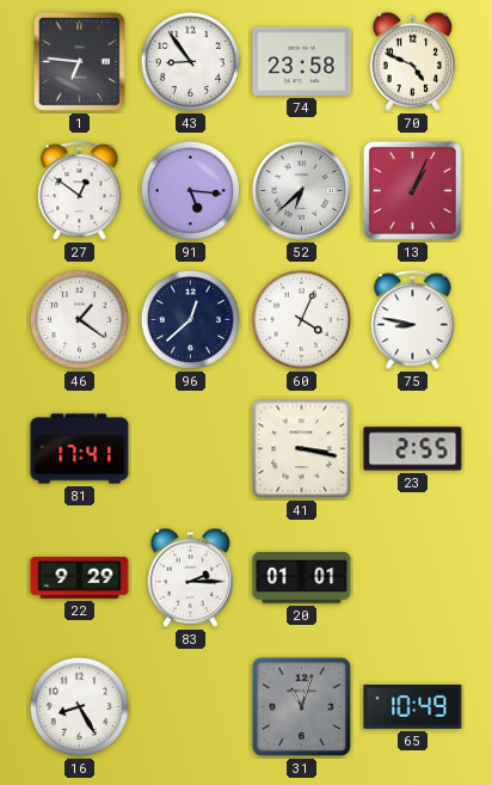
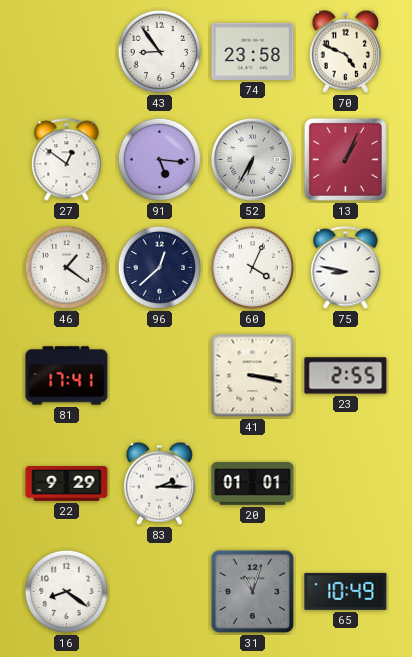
1: 6:46 -> none
52: 6:38 -> 6:35
16: 8:25 -> 8:21
